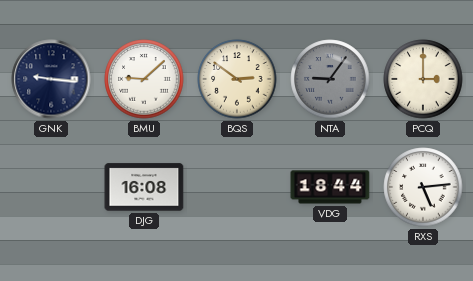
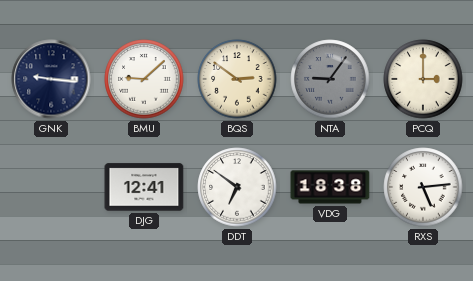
DJG: 16:08 -> 12:41
DDT: none -> 6:51
VDG: 18:44 -> 18:38
